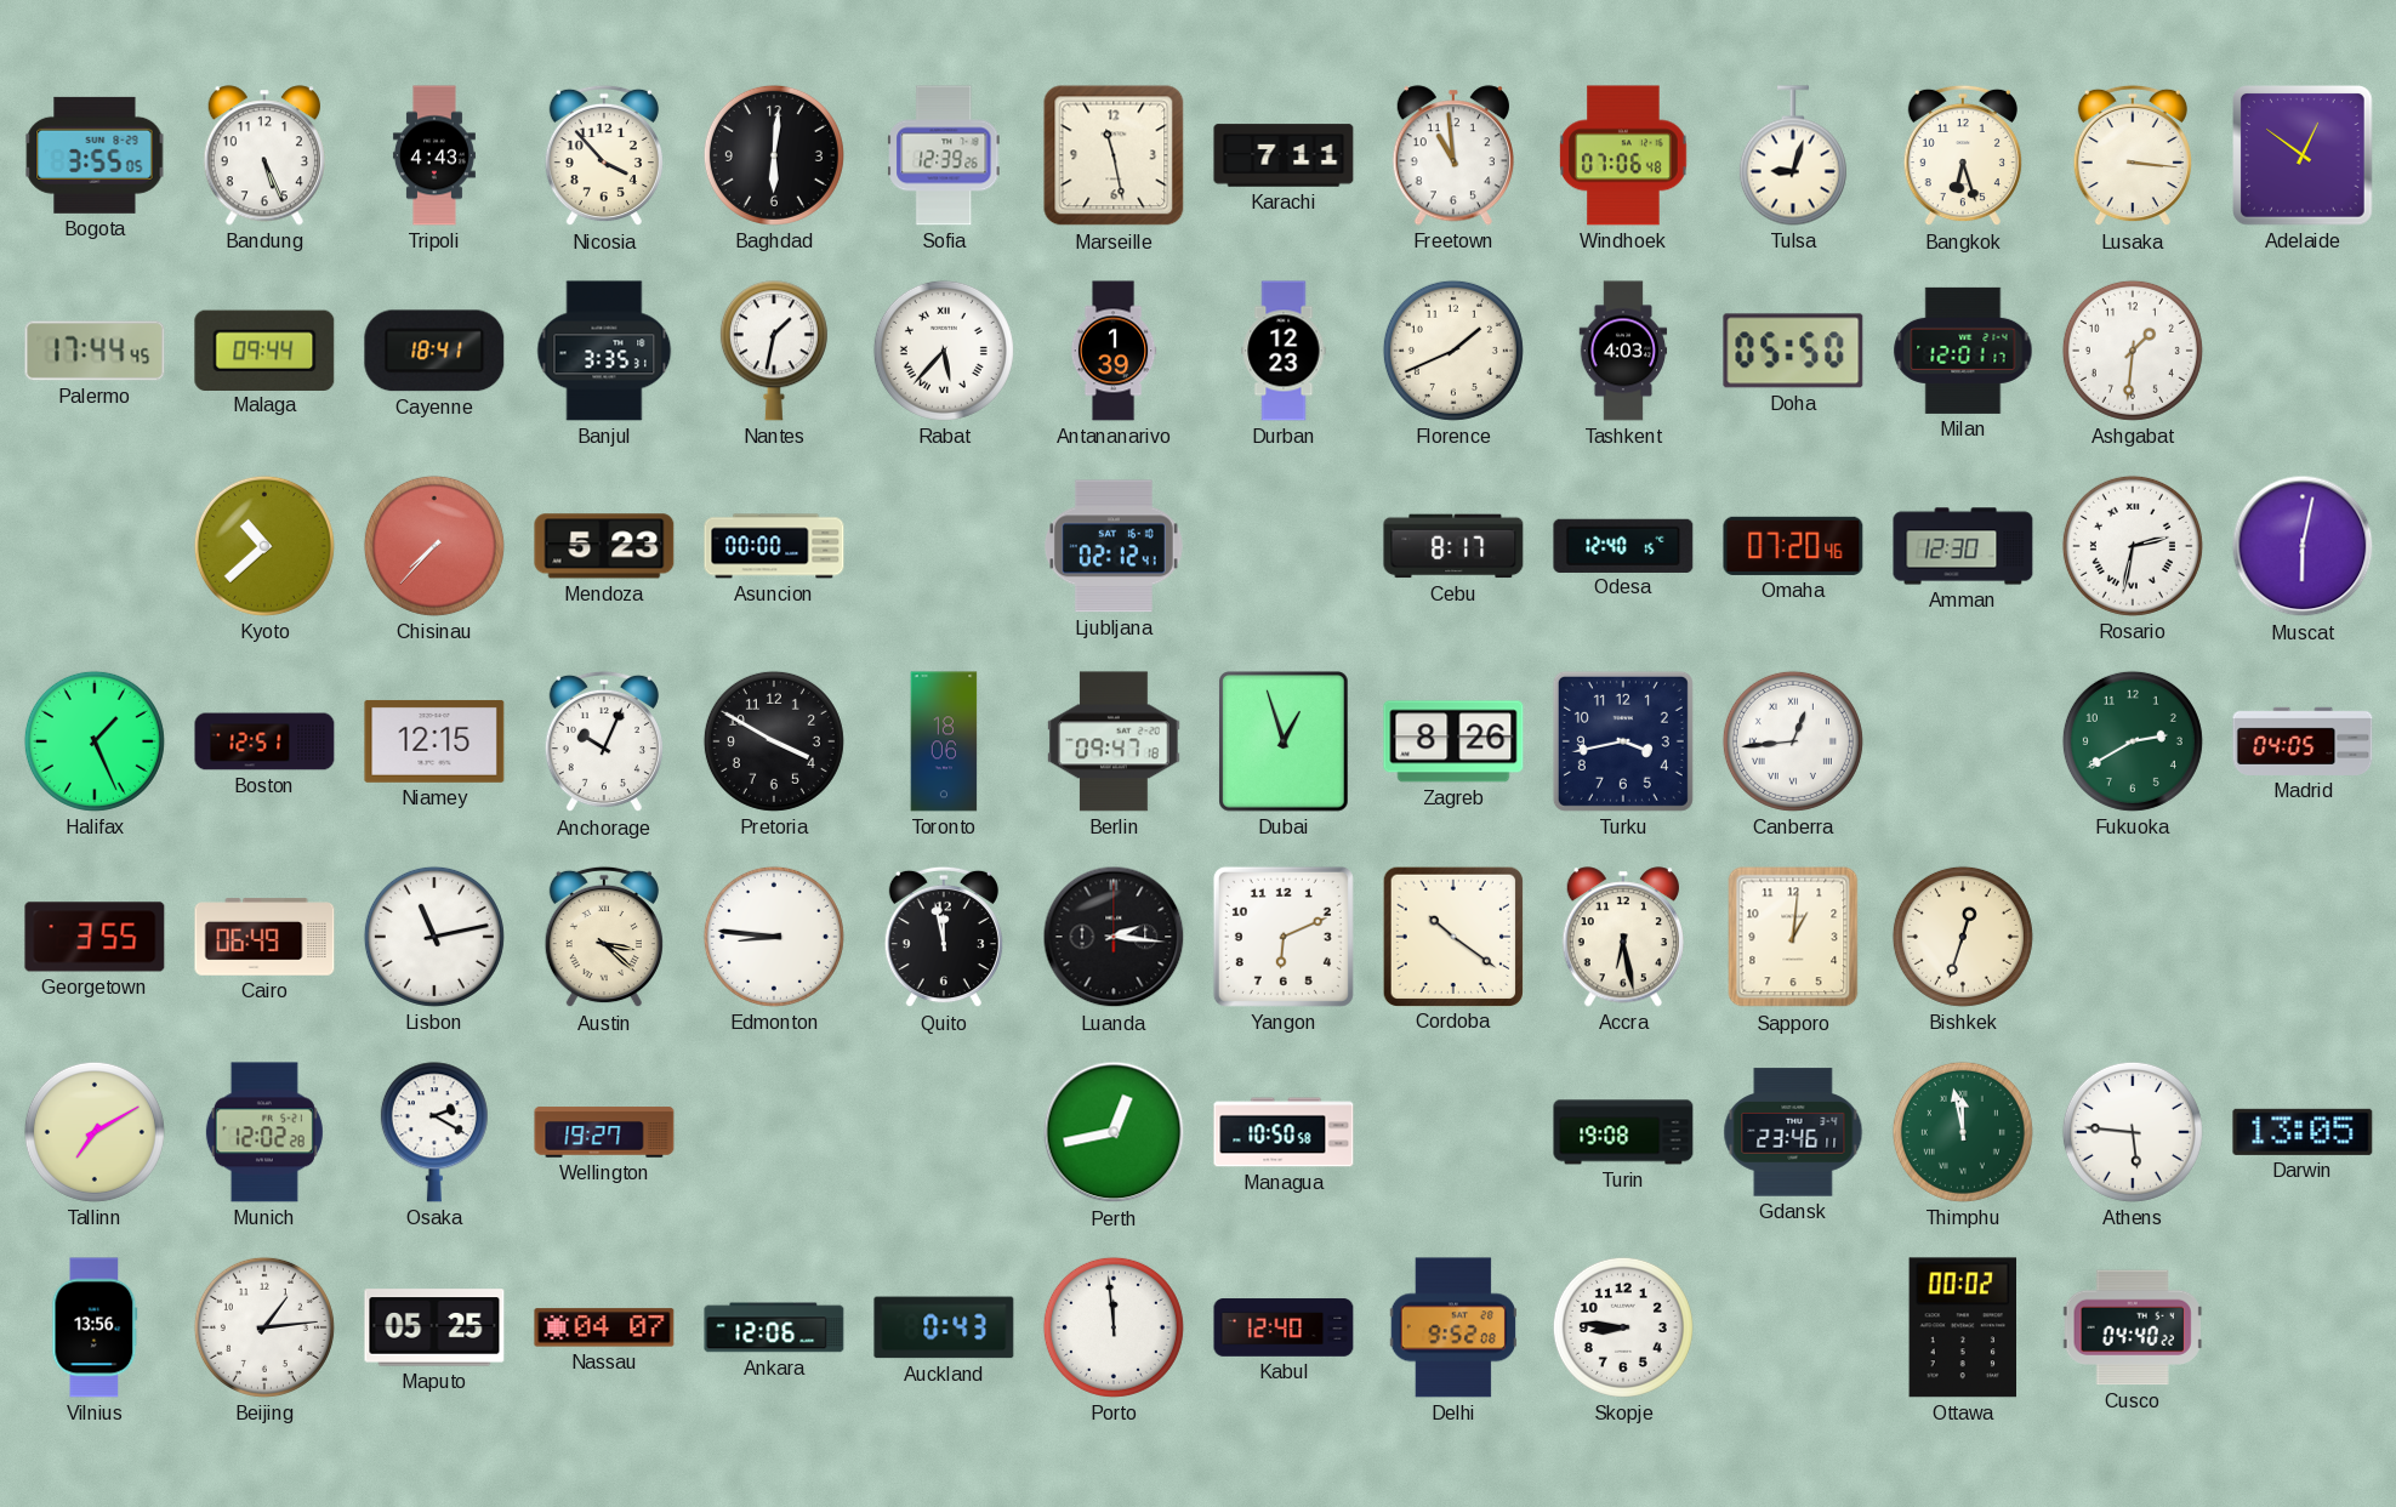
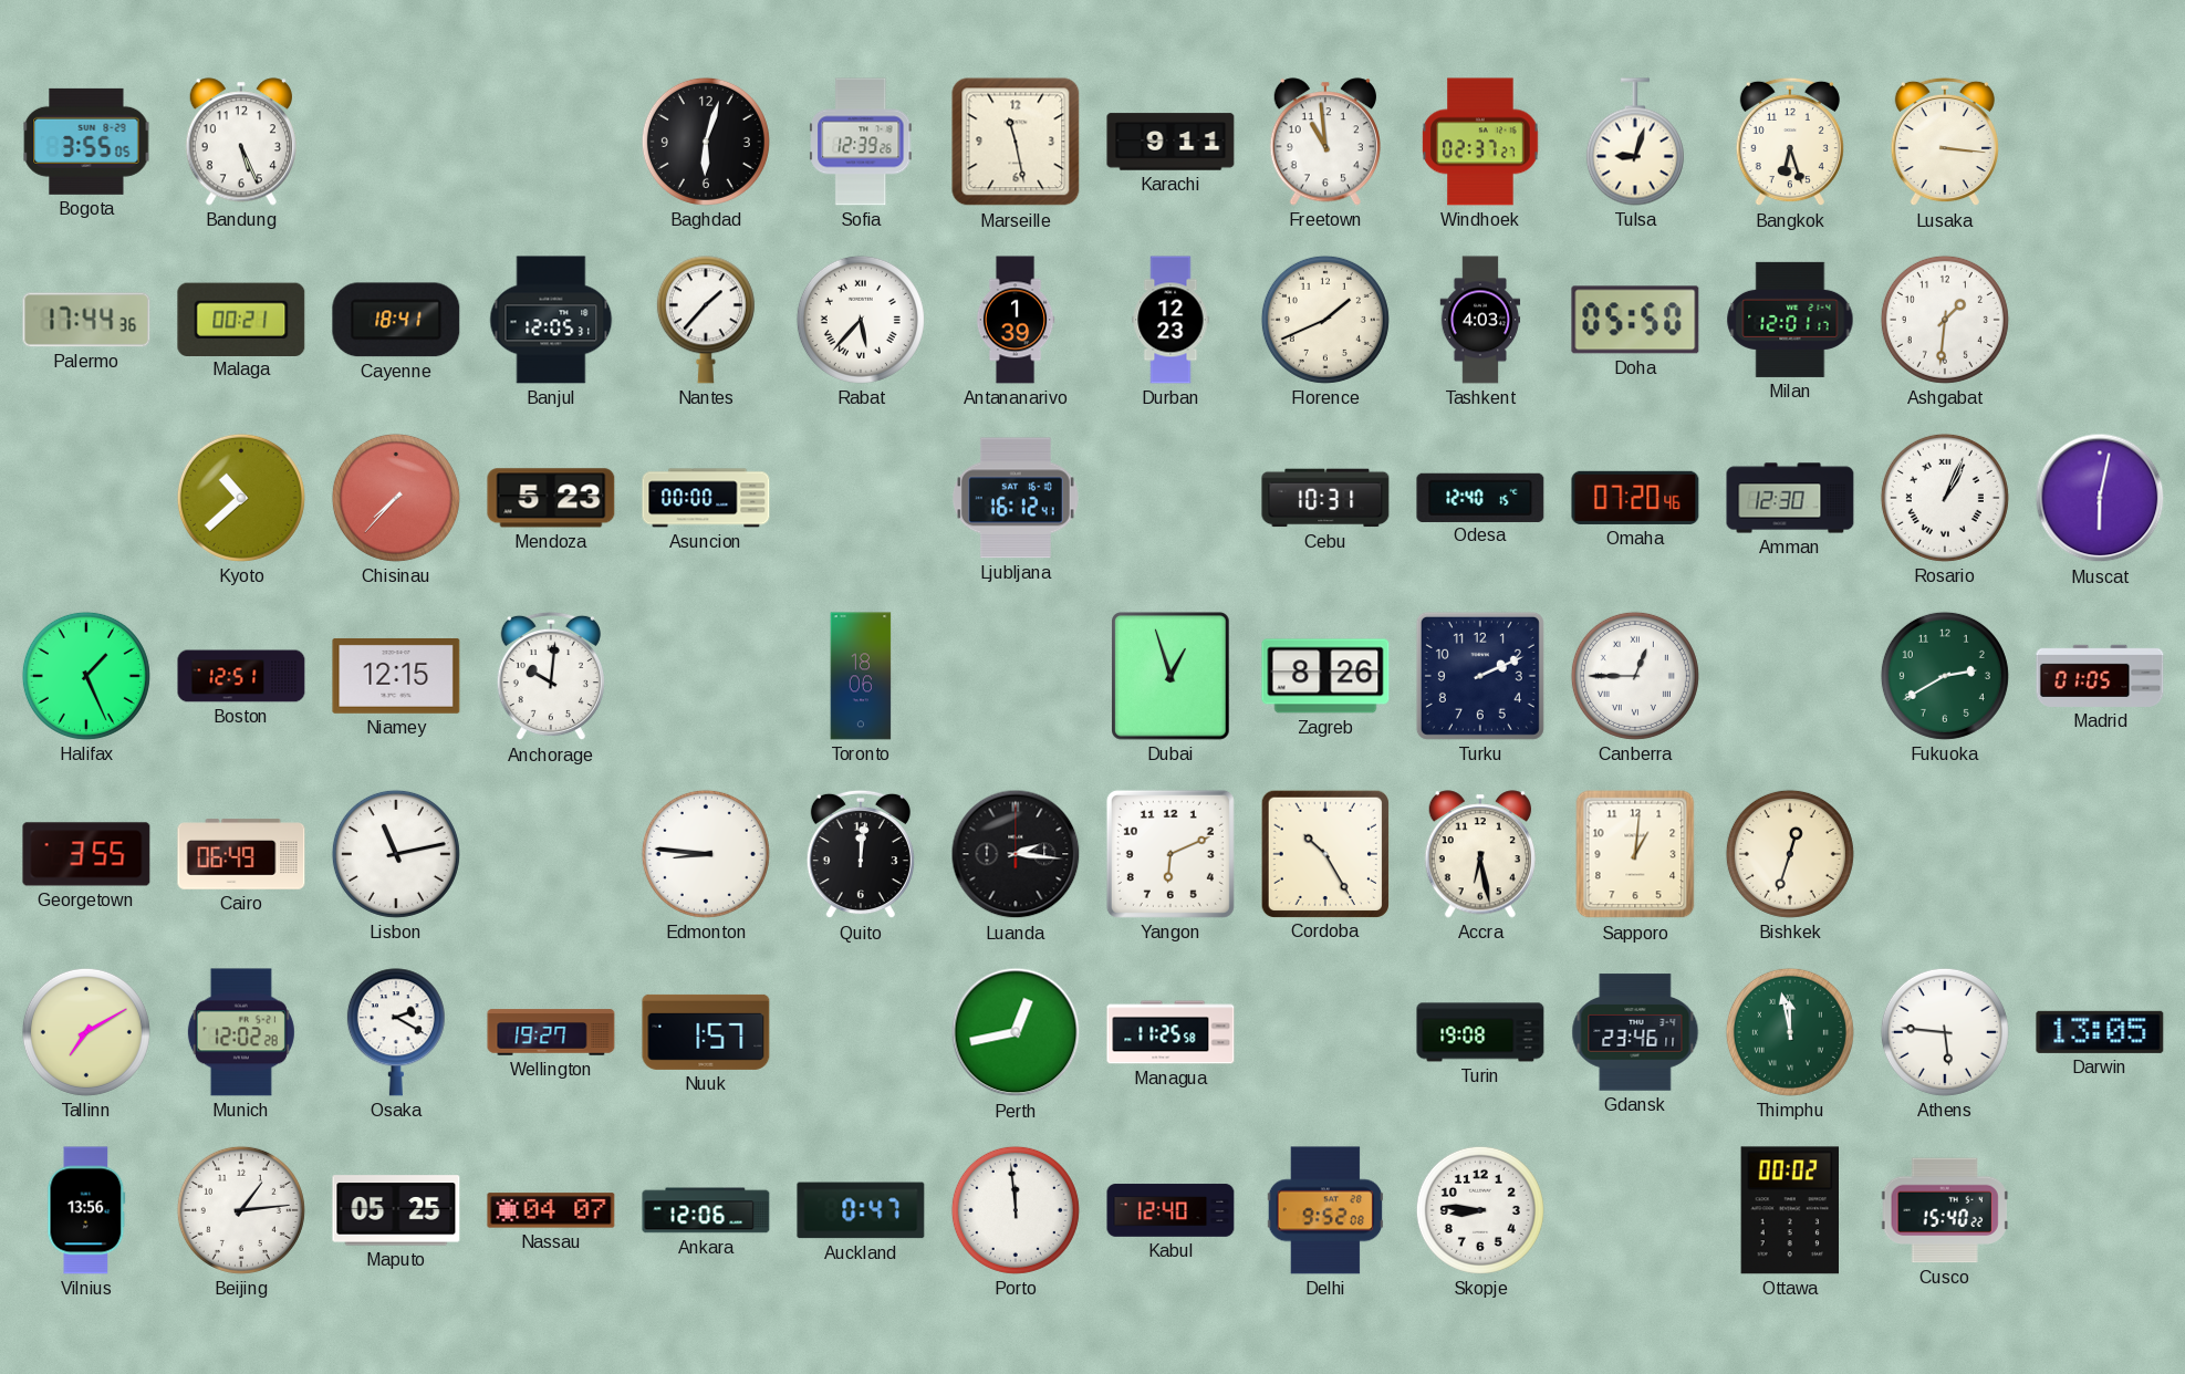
Tripoli: 4:43 -> none
Nicosia: 3:53 -> none
Baghdad: 6:01 -> 6:03
Karachi: 7:11 -> 9:11
Windhoek: 07:06 -> 02:37
Adelaide: 12:51 -> none
Palermo: 17:44:45 -> 17:44:36
Malaga: 09:44 -> 00:21
Banjul: 3:35 -> 12:05
Nantes: 1:32 -> 1:37
Ljubljana: 02:12 -> 16:12
Cebu: 8:17 -> 10:31
Rosario: 2:32 -> 1:04
Anchorage: 10:04 -> 10:01
Pretoria: 3:50 -> none
Berlin: 09:47 -> none
Turku: 3:43 -> 2:11
Canberra: 12:44 -> 12:45
Madrid: 04:05 -> 01:05
Austin: 3:22 -> none
Quito: 11:58 -> 12:01
Cordoba: 10:21 -> 10:25
Nuuk: none -> 1:57
Managua: 10:50 -> 11:25
Auckland: 0:43 -> 0:47
Cusco: 04:40 -> 15:40
